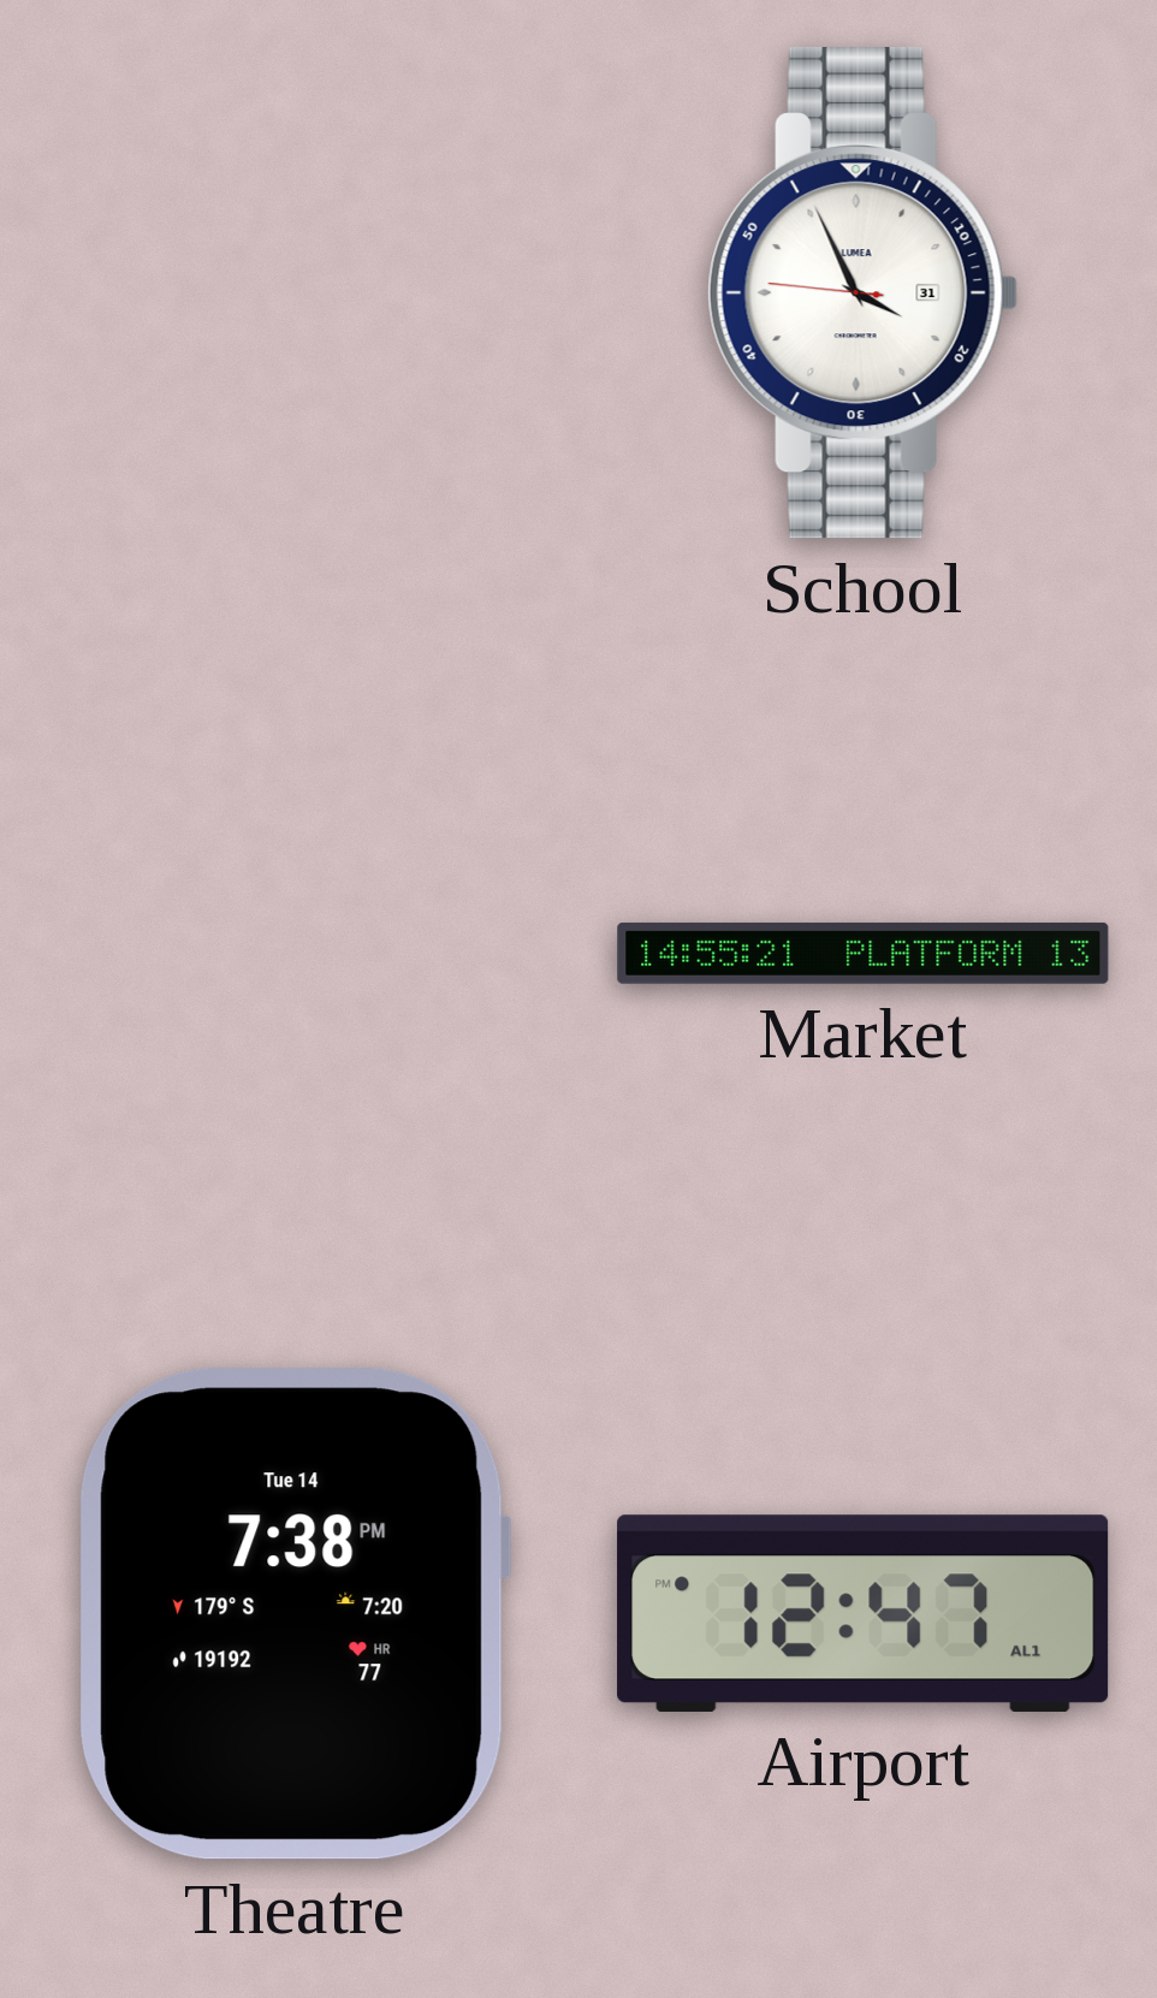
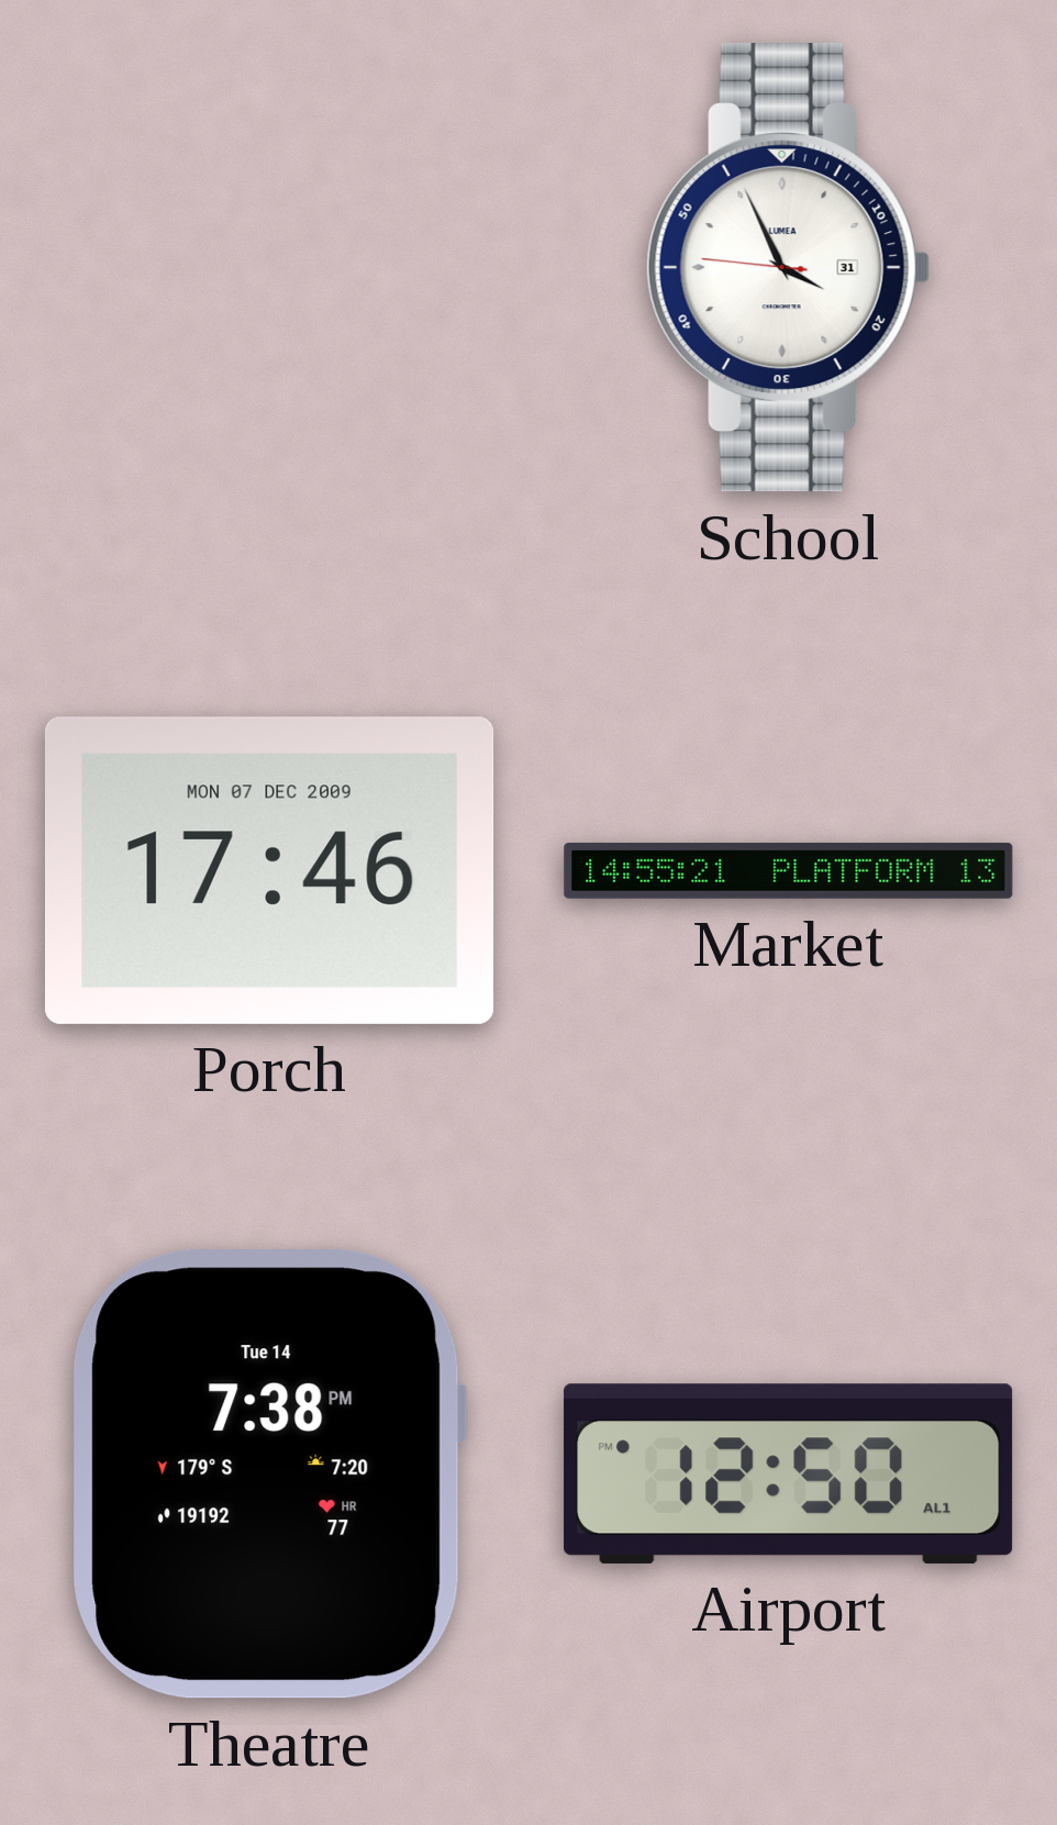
Porch: none -> 17:46
Airport: 12:47 -> 12:50
